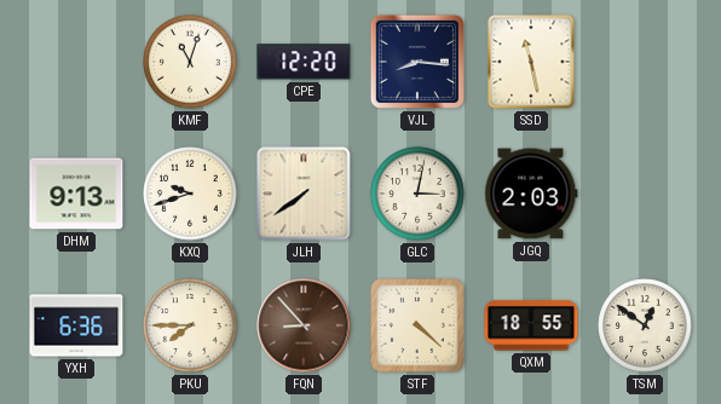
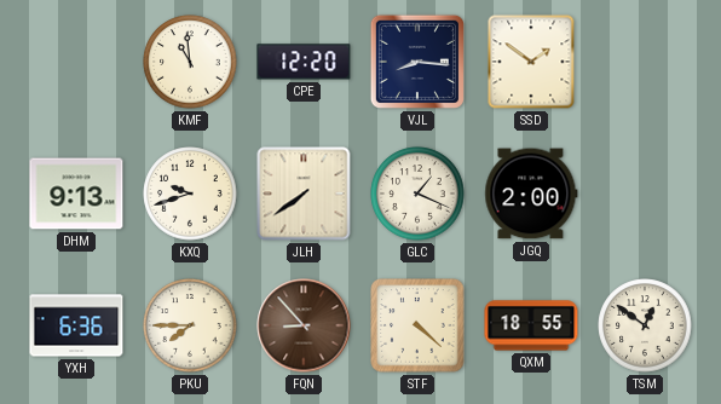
KMF: 11:03 -> 10:59
SSD: 11:28 -> 1:51
GLC: 3:02 -> 1:19
JGQ: 2:03 -> 2:00
